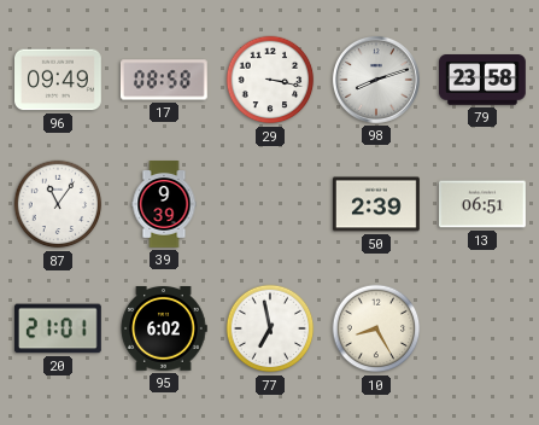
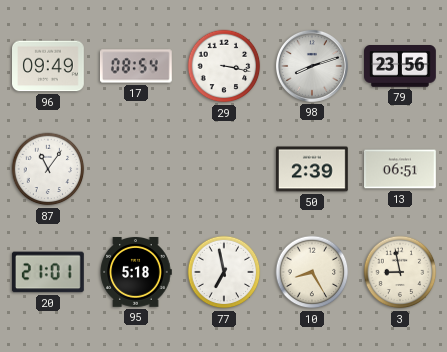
17: 08:58 -> 08:54
79: 23:58 -> 23:56
39: 9:39 -> none
95: 6:02 -> 5:18
3: none -> 8:58
